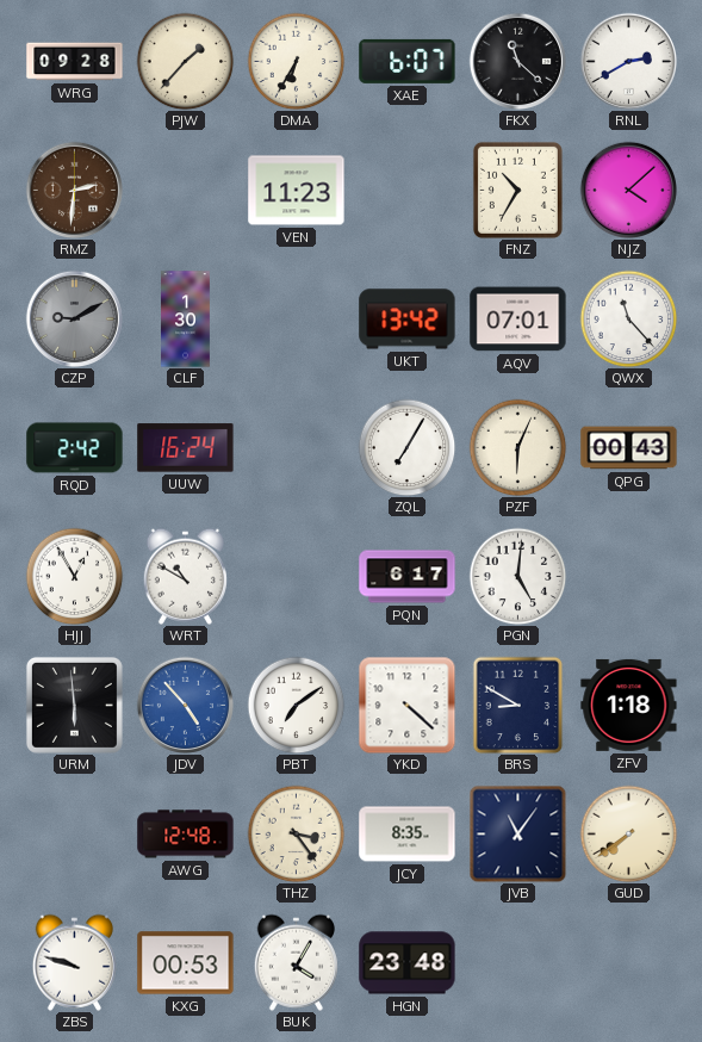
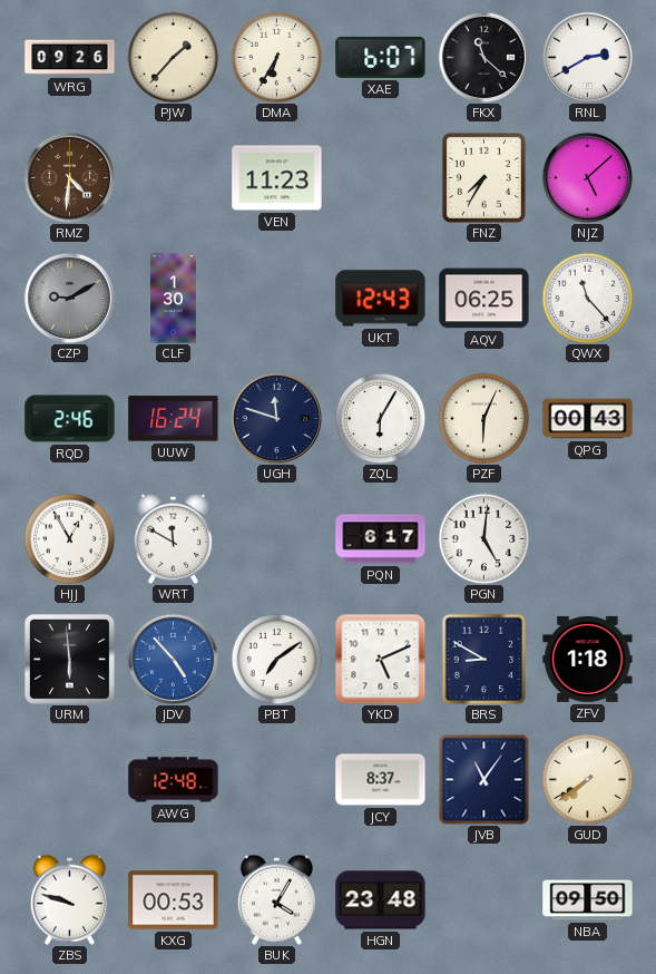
WRG: 09:28 -> 09:26
RMZ: 2:31 -> 4:31
FNZ: 10:35 -> 7:35
NJZ: 4:08 -> 5:08
UKT: 13:42 -> 12:43
AQV: 07:01 -> 06:25
RQD: 2:42 -> 2:46
UGH: none -> 11:48
ZQL: 7:05 -> 6:05
WRT: 10:50 -> 11:50
YKD: 4:22 -> 5:11
THZ: 3:24 -> none
JCY: 8:35 -> 8:37
NBA: none -> 09:50
